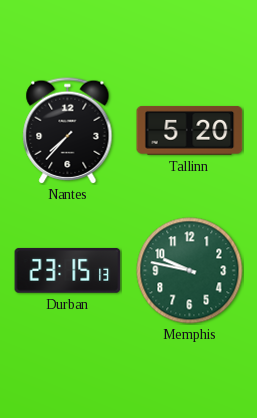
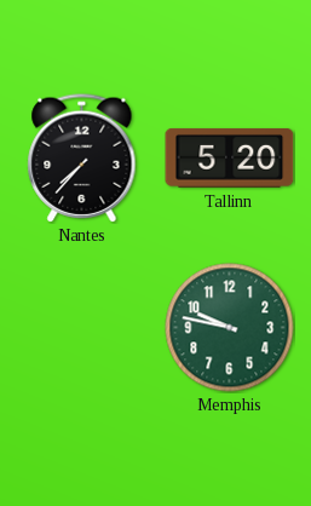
Durban: 23:15 -> none
